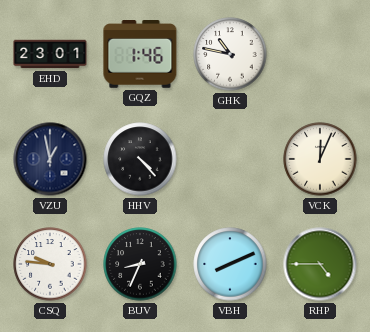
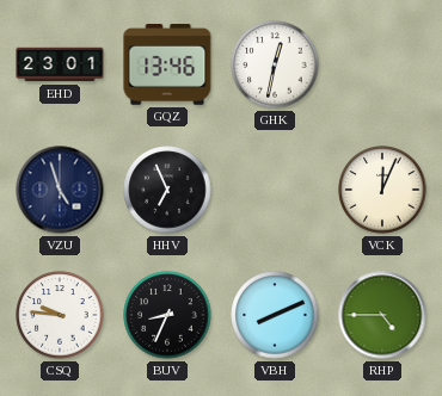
GQZ: 1:46 -> 13:46
GHK: 10:47 -> 12:32
VZU: 12:58 -> 4:57
HHV: 4:23 -> 6:56
